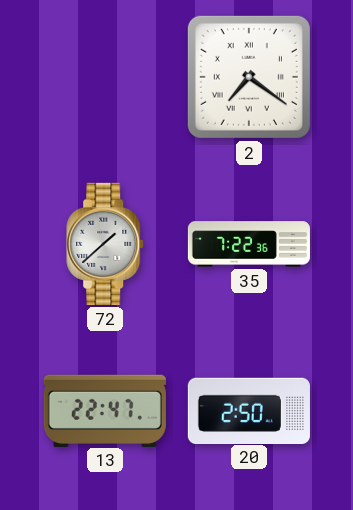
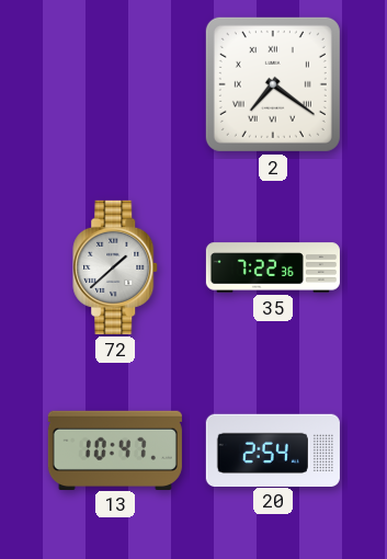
13: 22:47 -> 10:47
20: 2:50 -> 2:54
